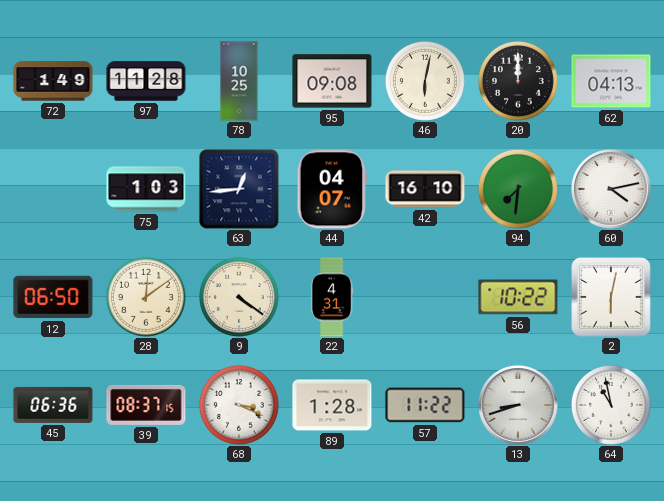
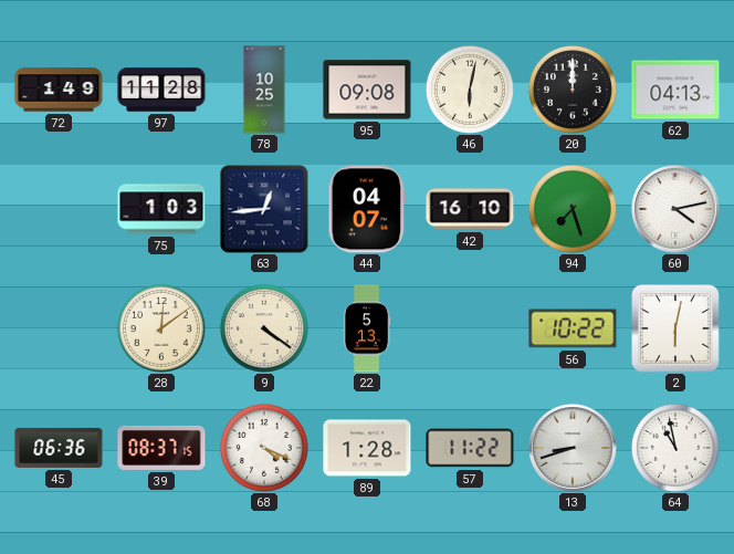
94: 7:31 -> 7:27
12: 06:50 -> none
22: 4:31 -> 5:13
68: 3:19 -> 4:19
